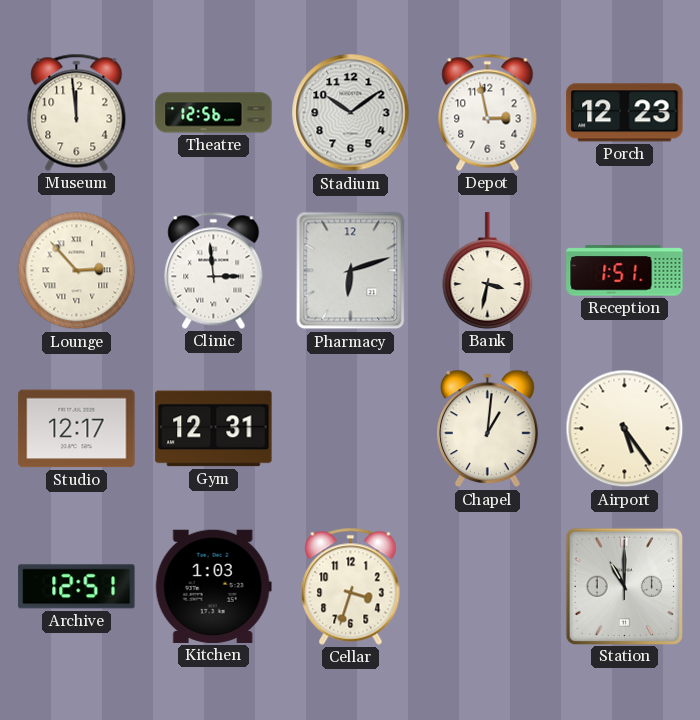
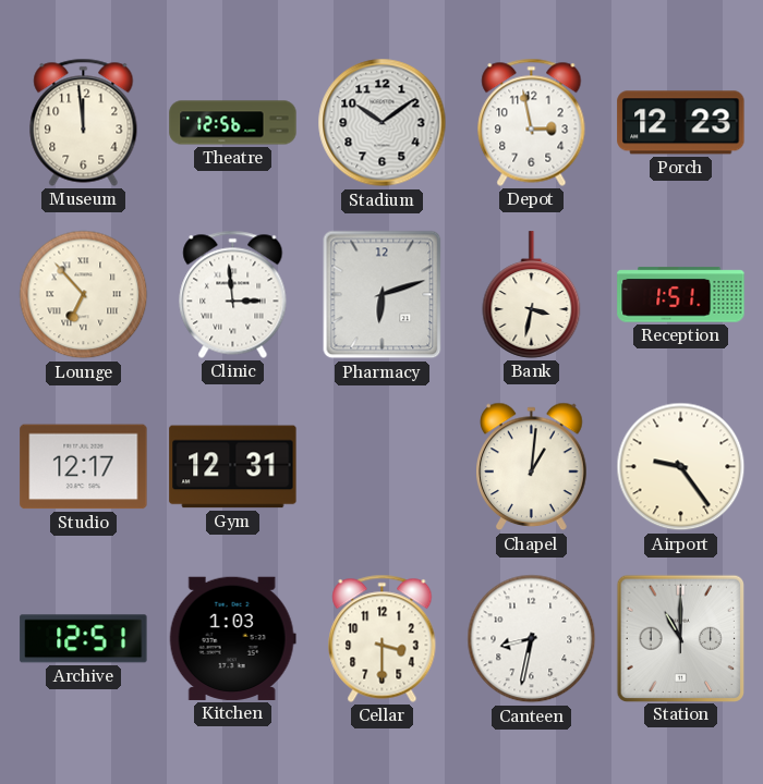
Lounge: 2:53 -> 6:53
Airport: 5:24 -> 9:24
Cellar: 3:33 -> 3:30
Canteen: none -> 8:32
